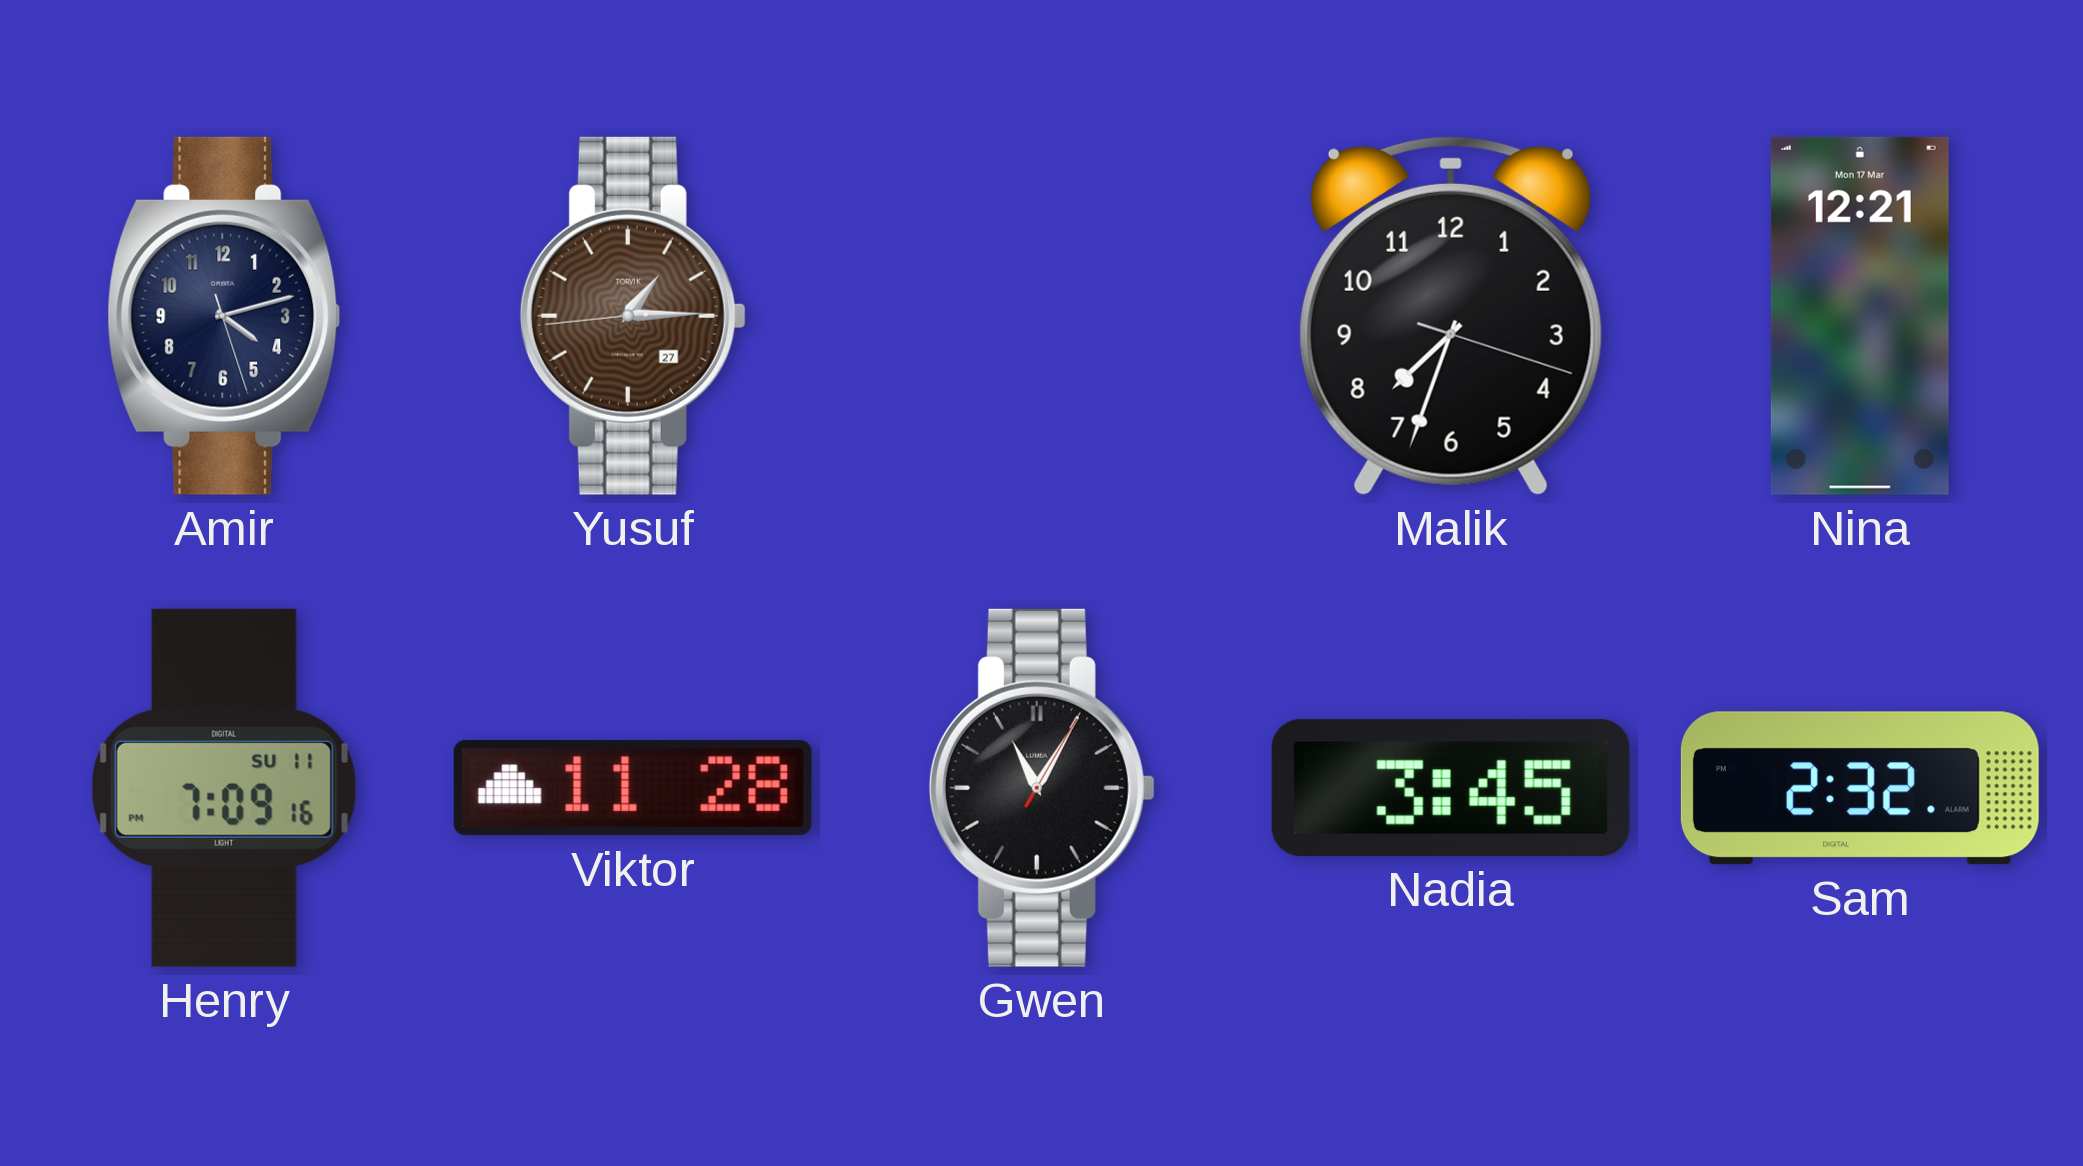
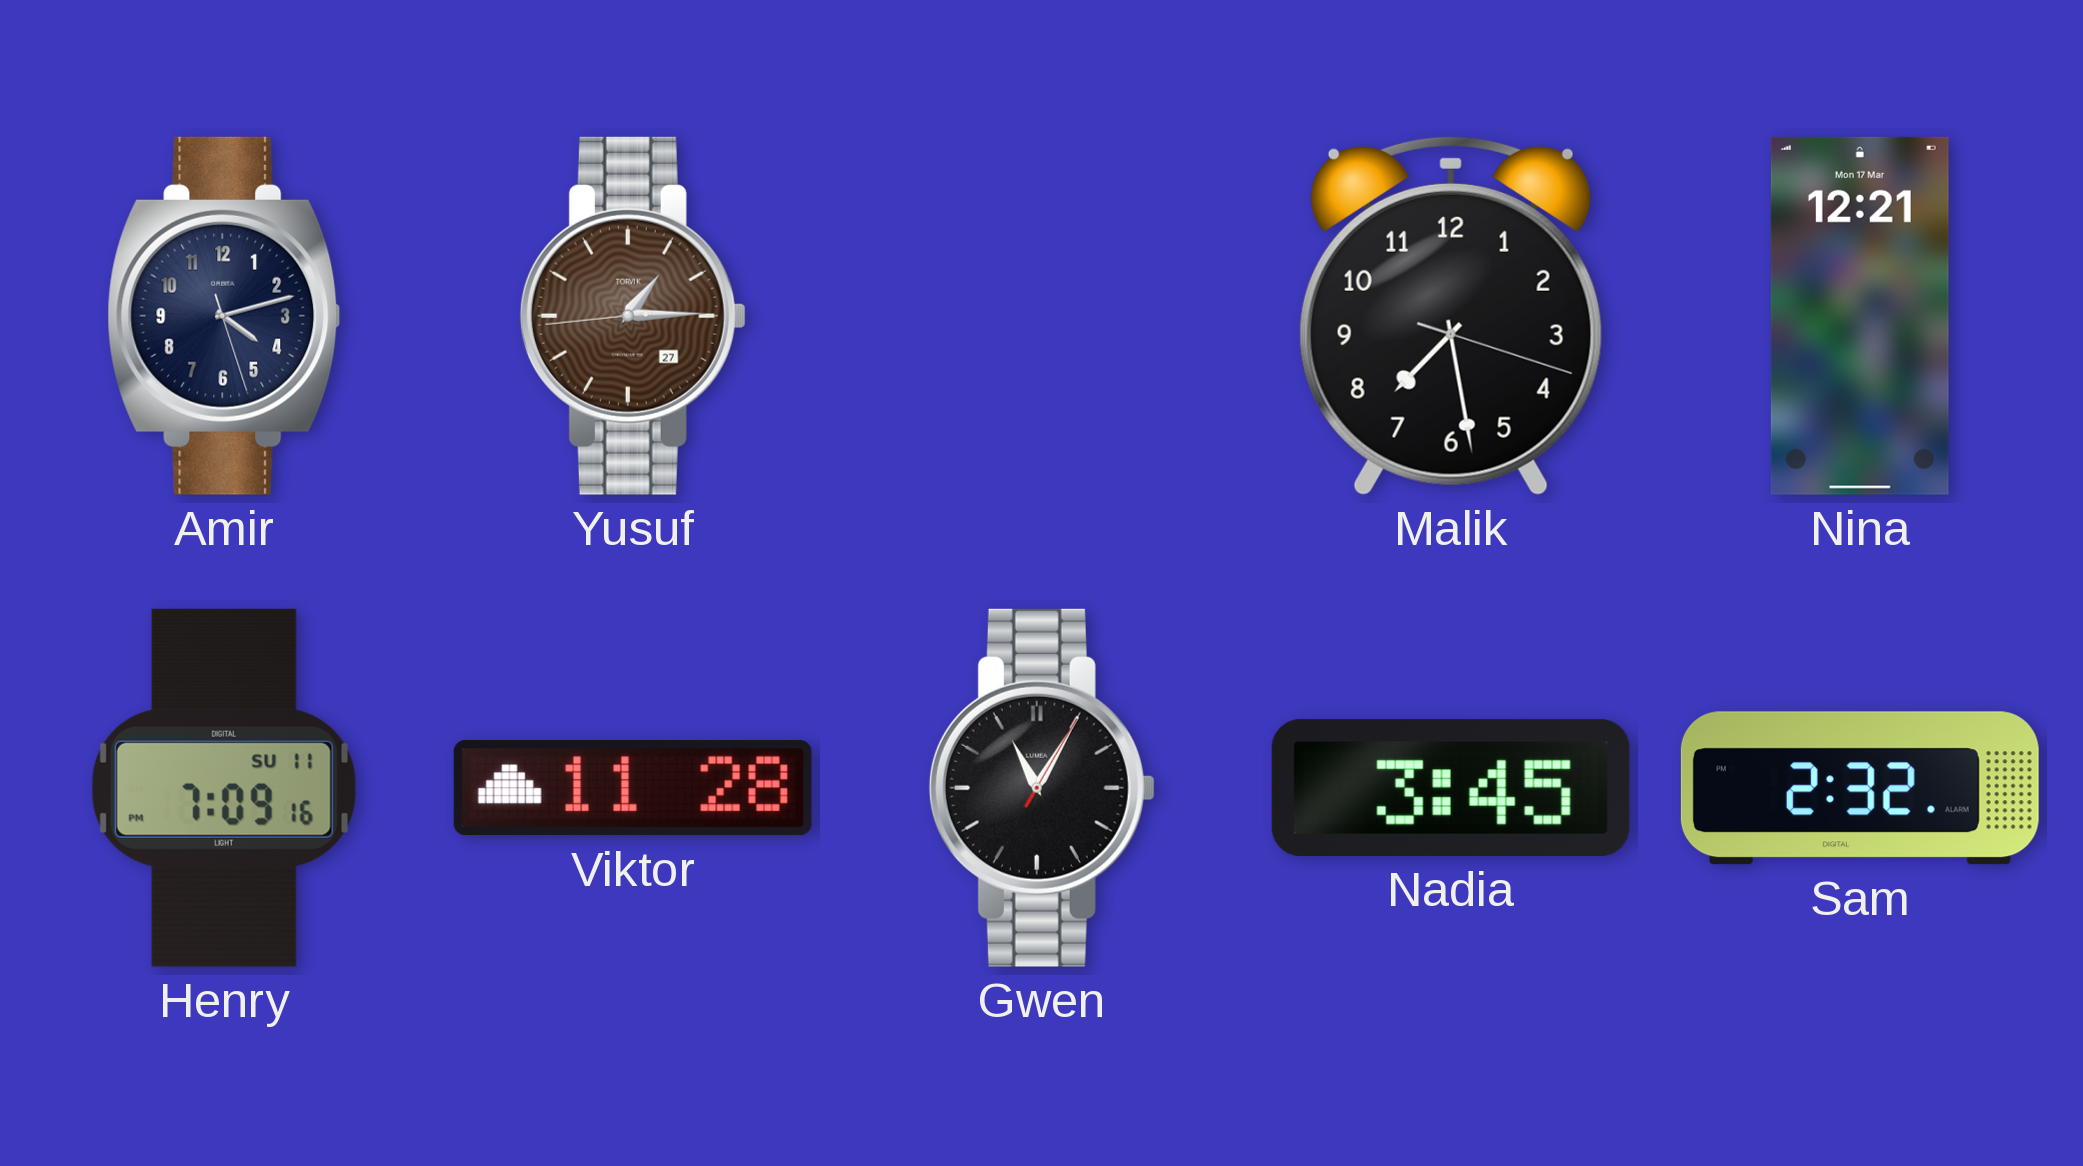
Malik: 7:33 -> 7:28
